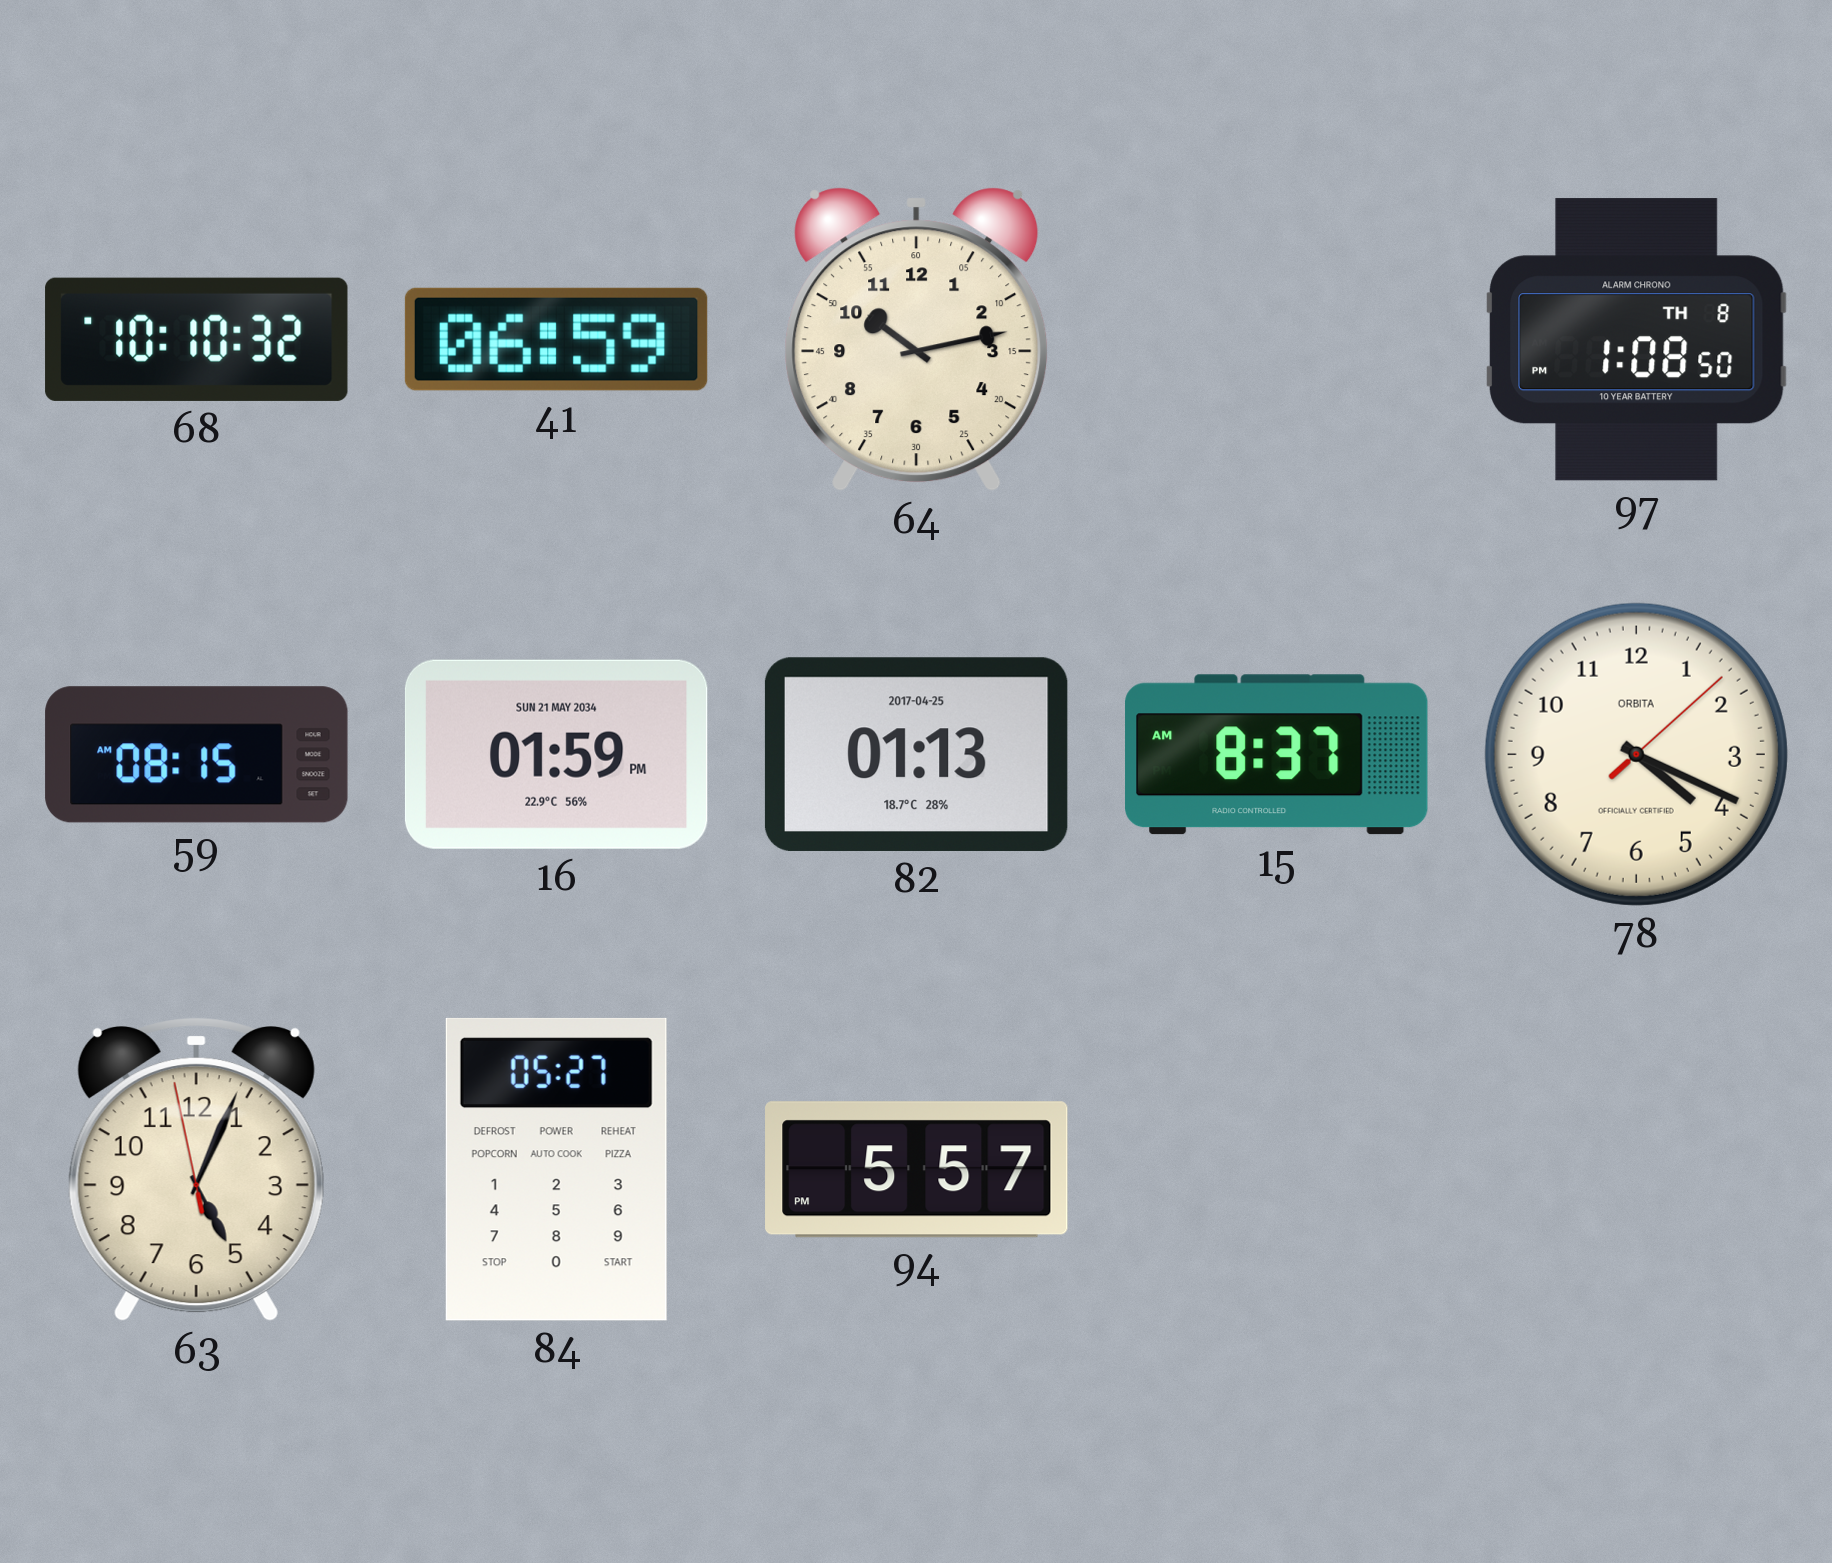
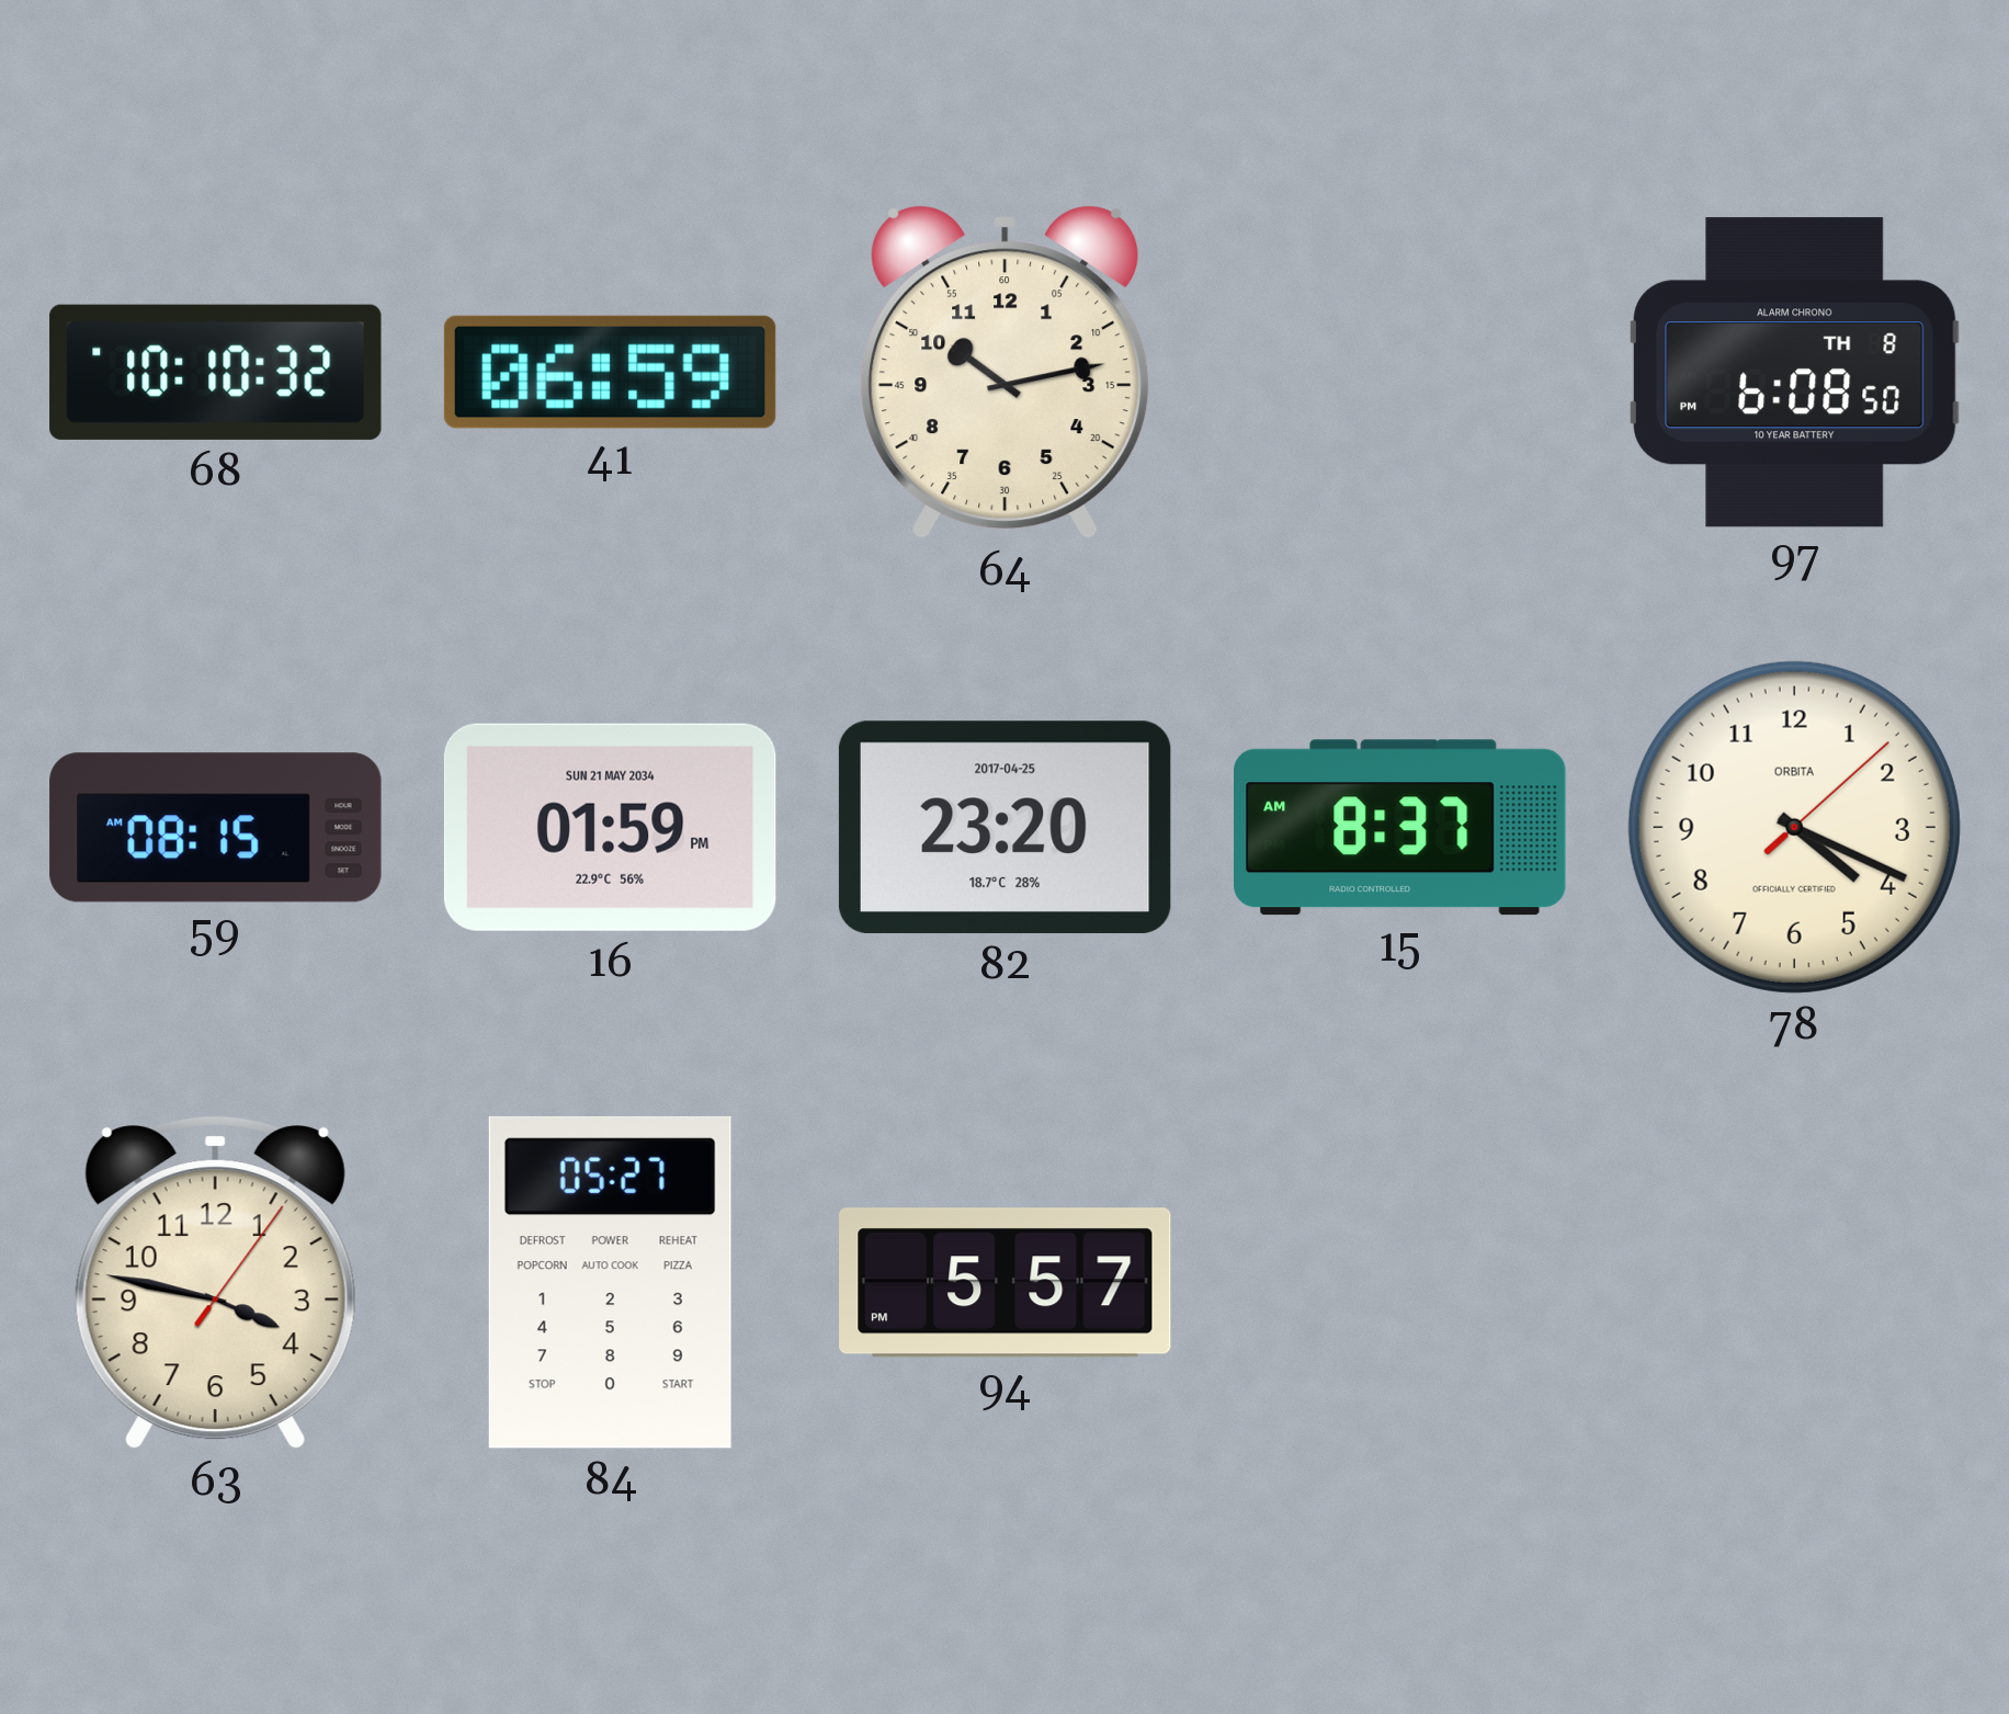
97: 1:08 -> 6:08
82: 01:13 -> 23:20
63: 5:03 -> 3:47
